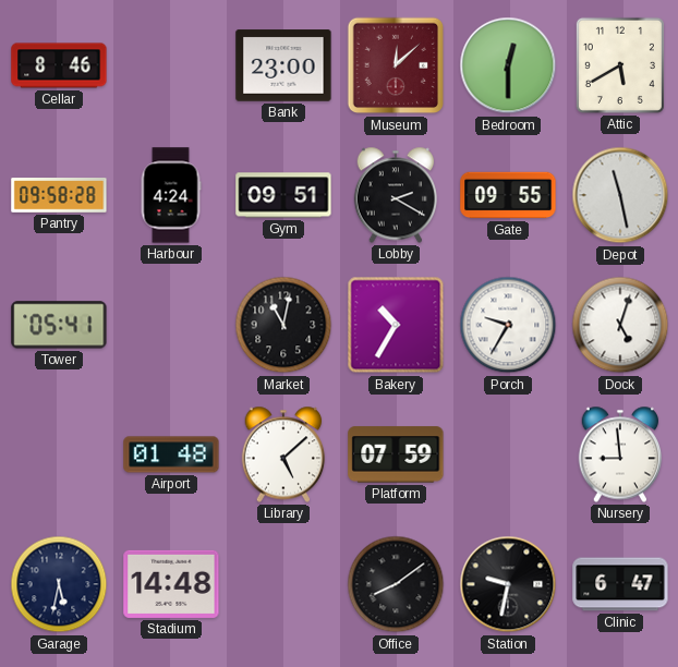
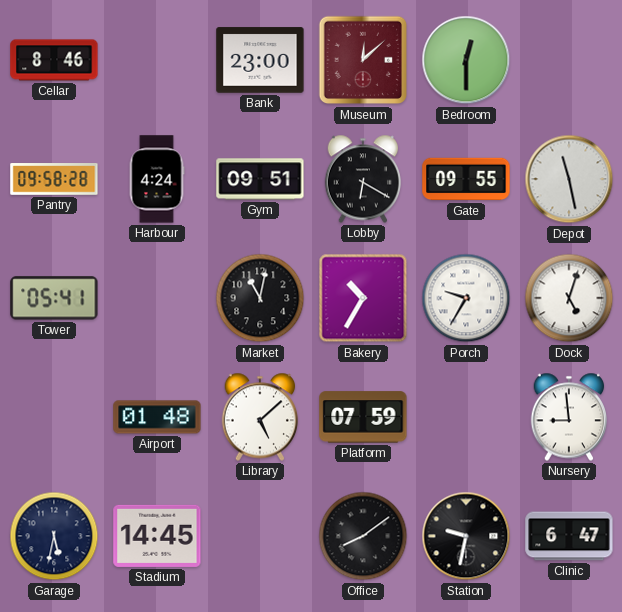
Attic: 5:40 -> none
Lobby: 2:20 -> 6:20
Stadium: 14:48 -> 14:45
